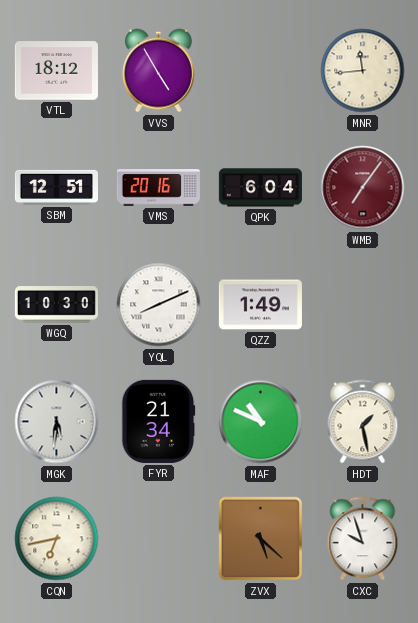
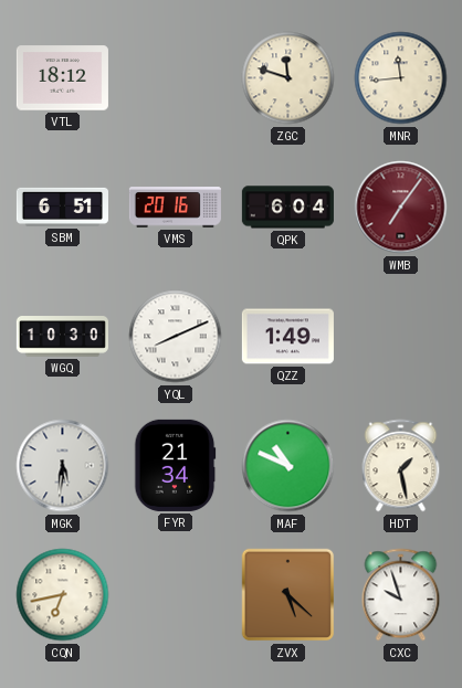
VVS: 4:55 -> none
ZGC: none -> 11:48
SBM: 12:51 -> 6:51
